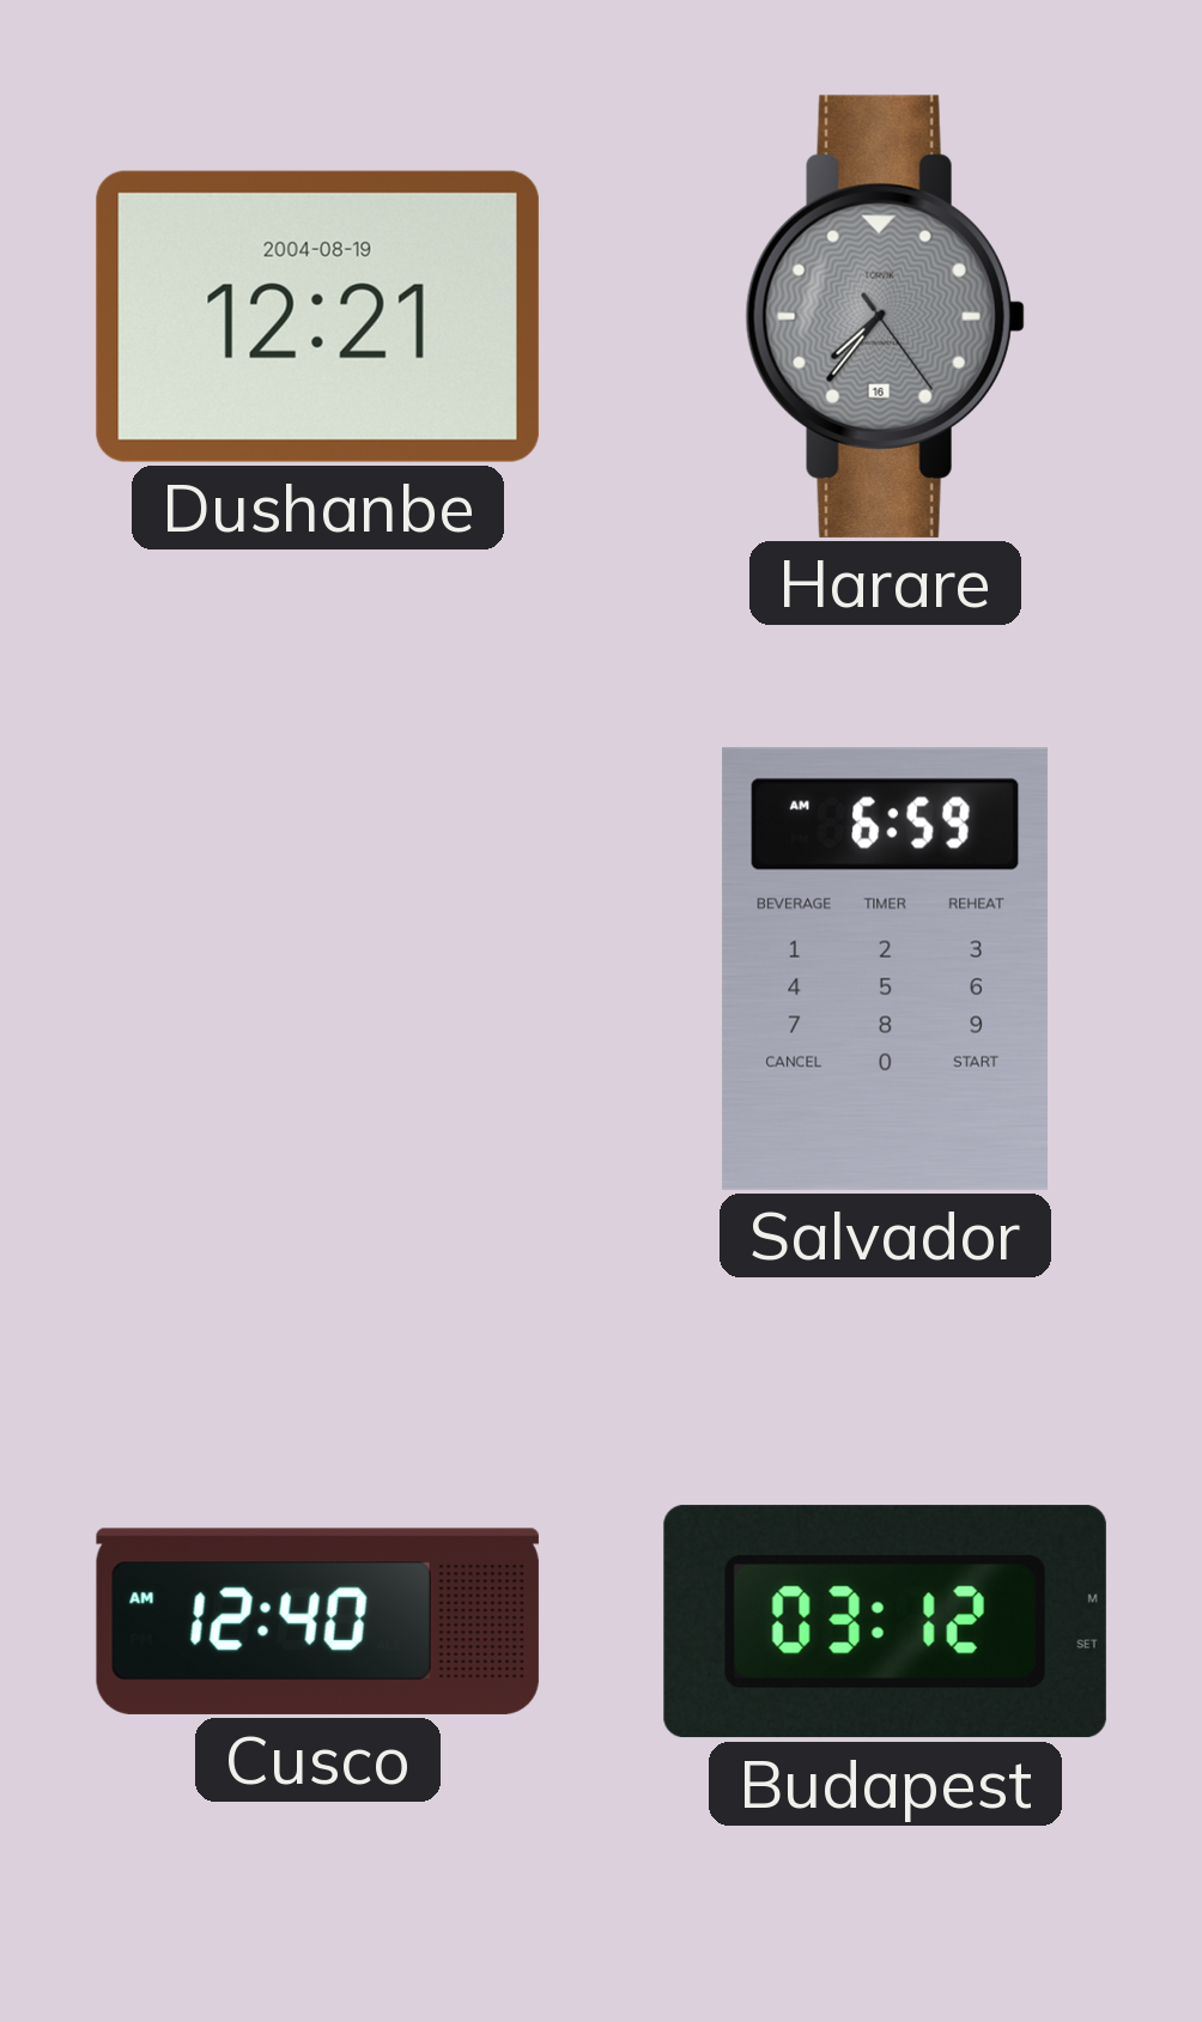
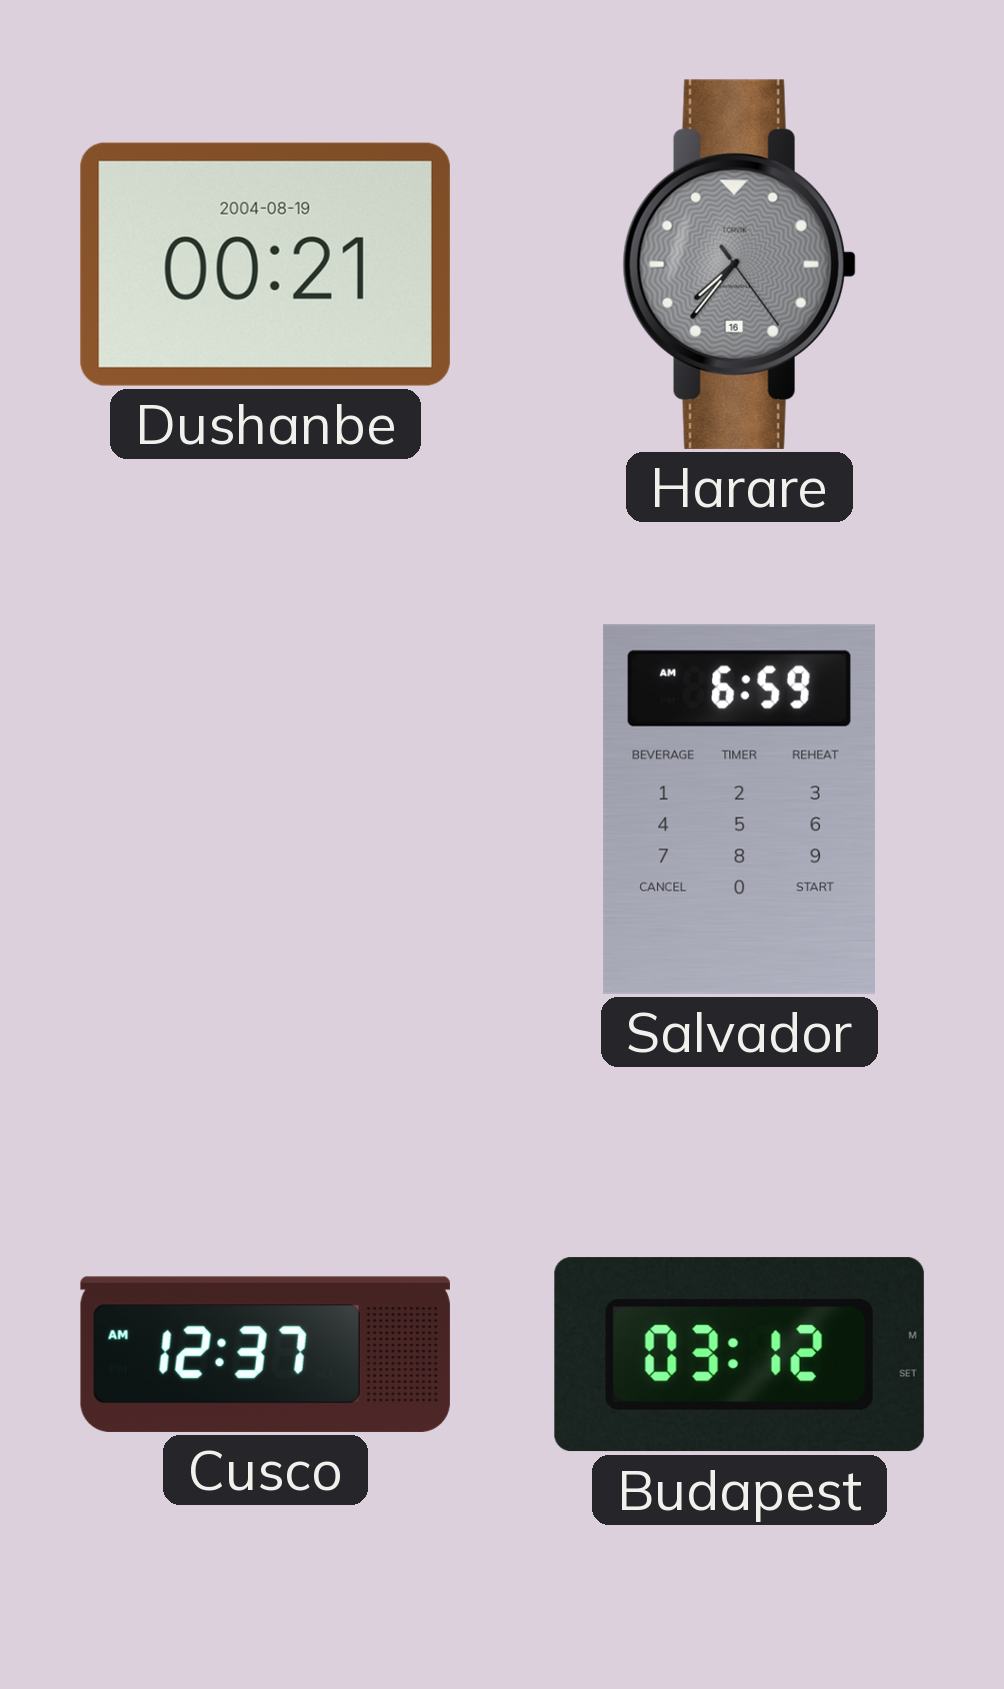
Dushanbe: 12:21 -> 00:21
Cusco: 12:40 -> 12:37
